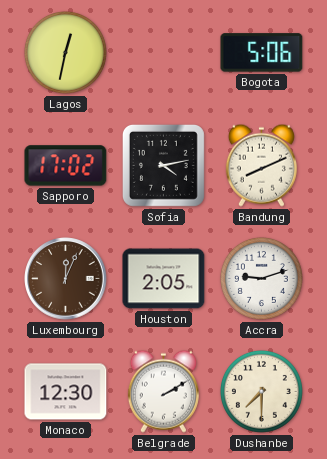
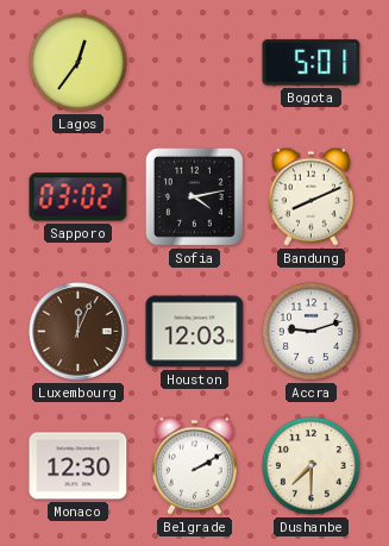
Lagos: 12:32 -> 12:36
Bogota: 5:06 -> 5:01
Sapporo: 17:02 -> 03:02
Houston: 2:05 -> 12:03
